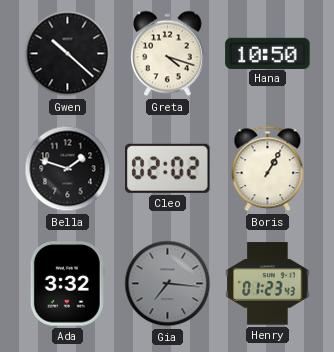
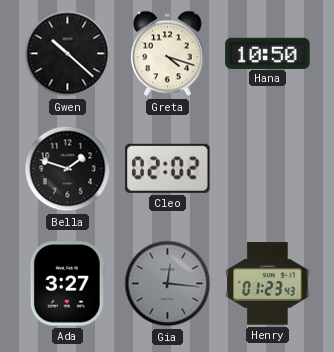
Boris: 1:05 -> none
Ada: 3:32 -> 3:27
Gia: 7:16 -> 12:16
